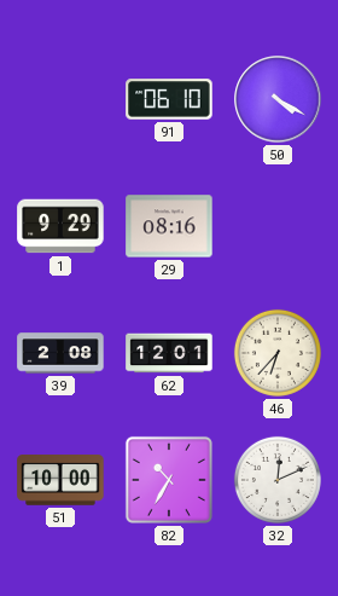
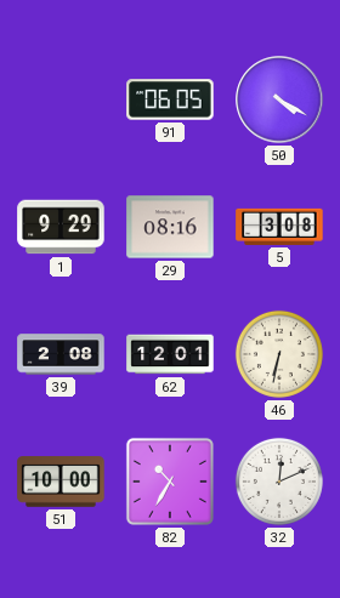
91: 06:10 -> 06:05
5: none -> 3:08
46: 6:37 -> 6:32
